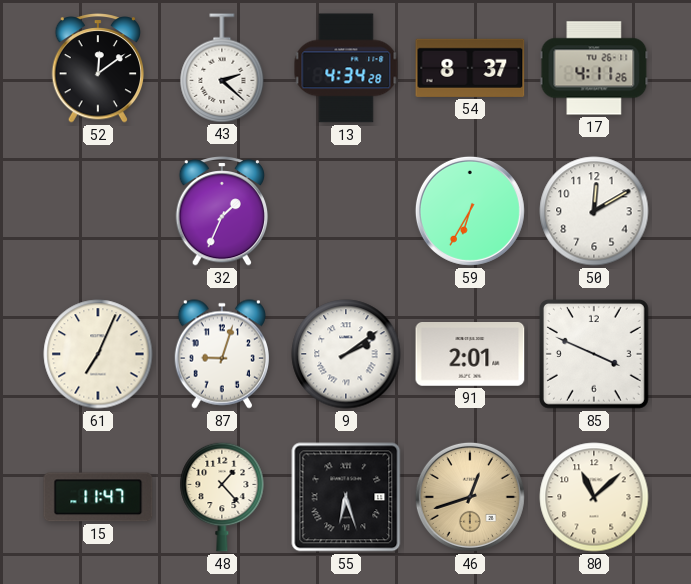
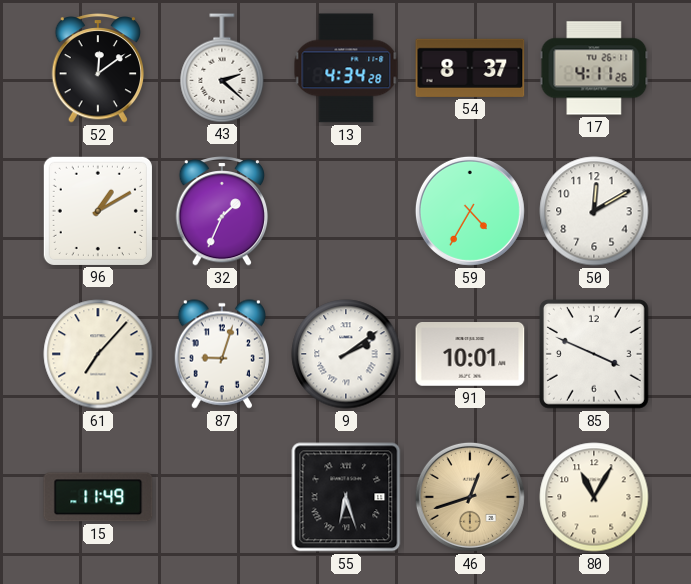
96: none -> 1:10
59: 6:35 -> 4:35
61: 7:04 -> 7:07
91: 2:01 -> 10:01
15: 11:47 -> 11:49
48: 1:23 -> none
80: 11:08 -> 11:05
